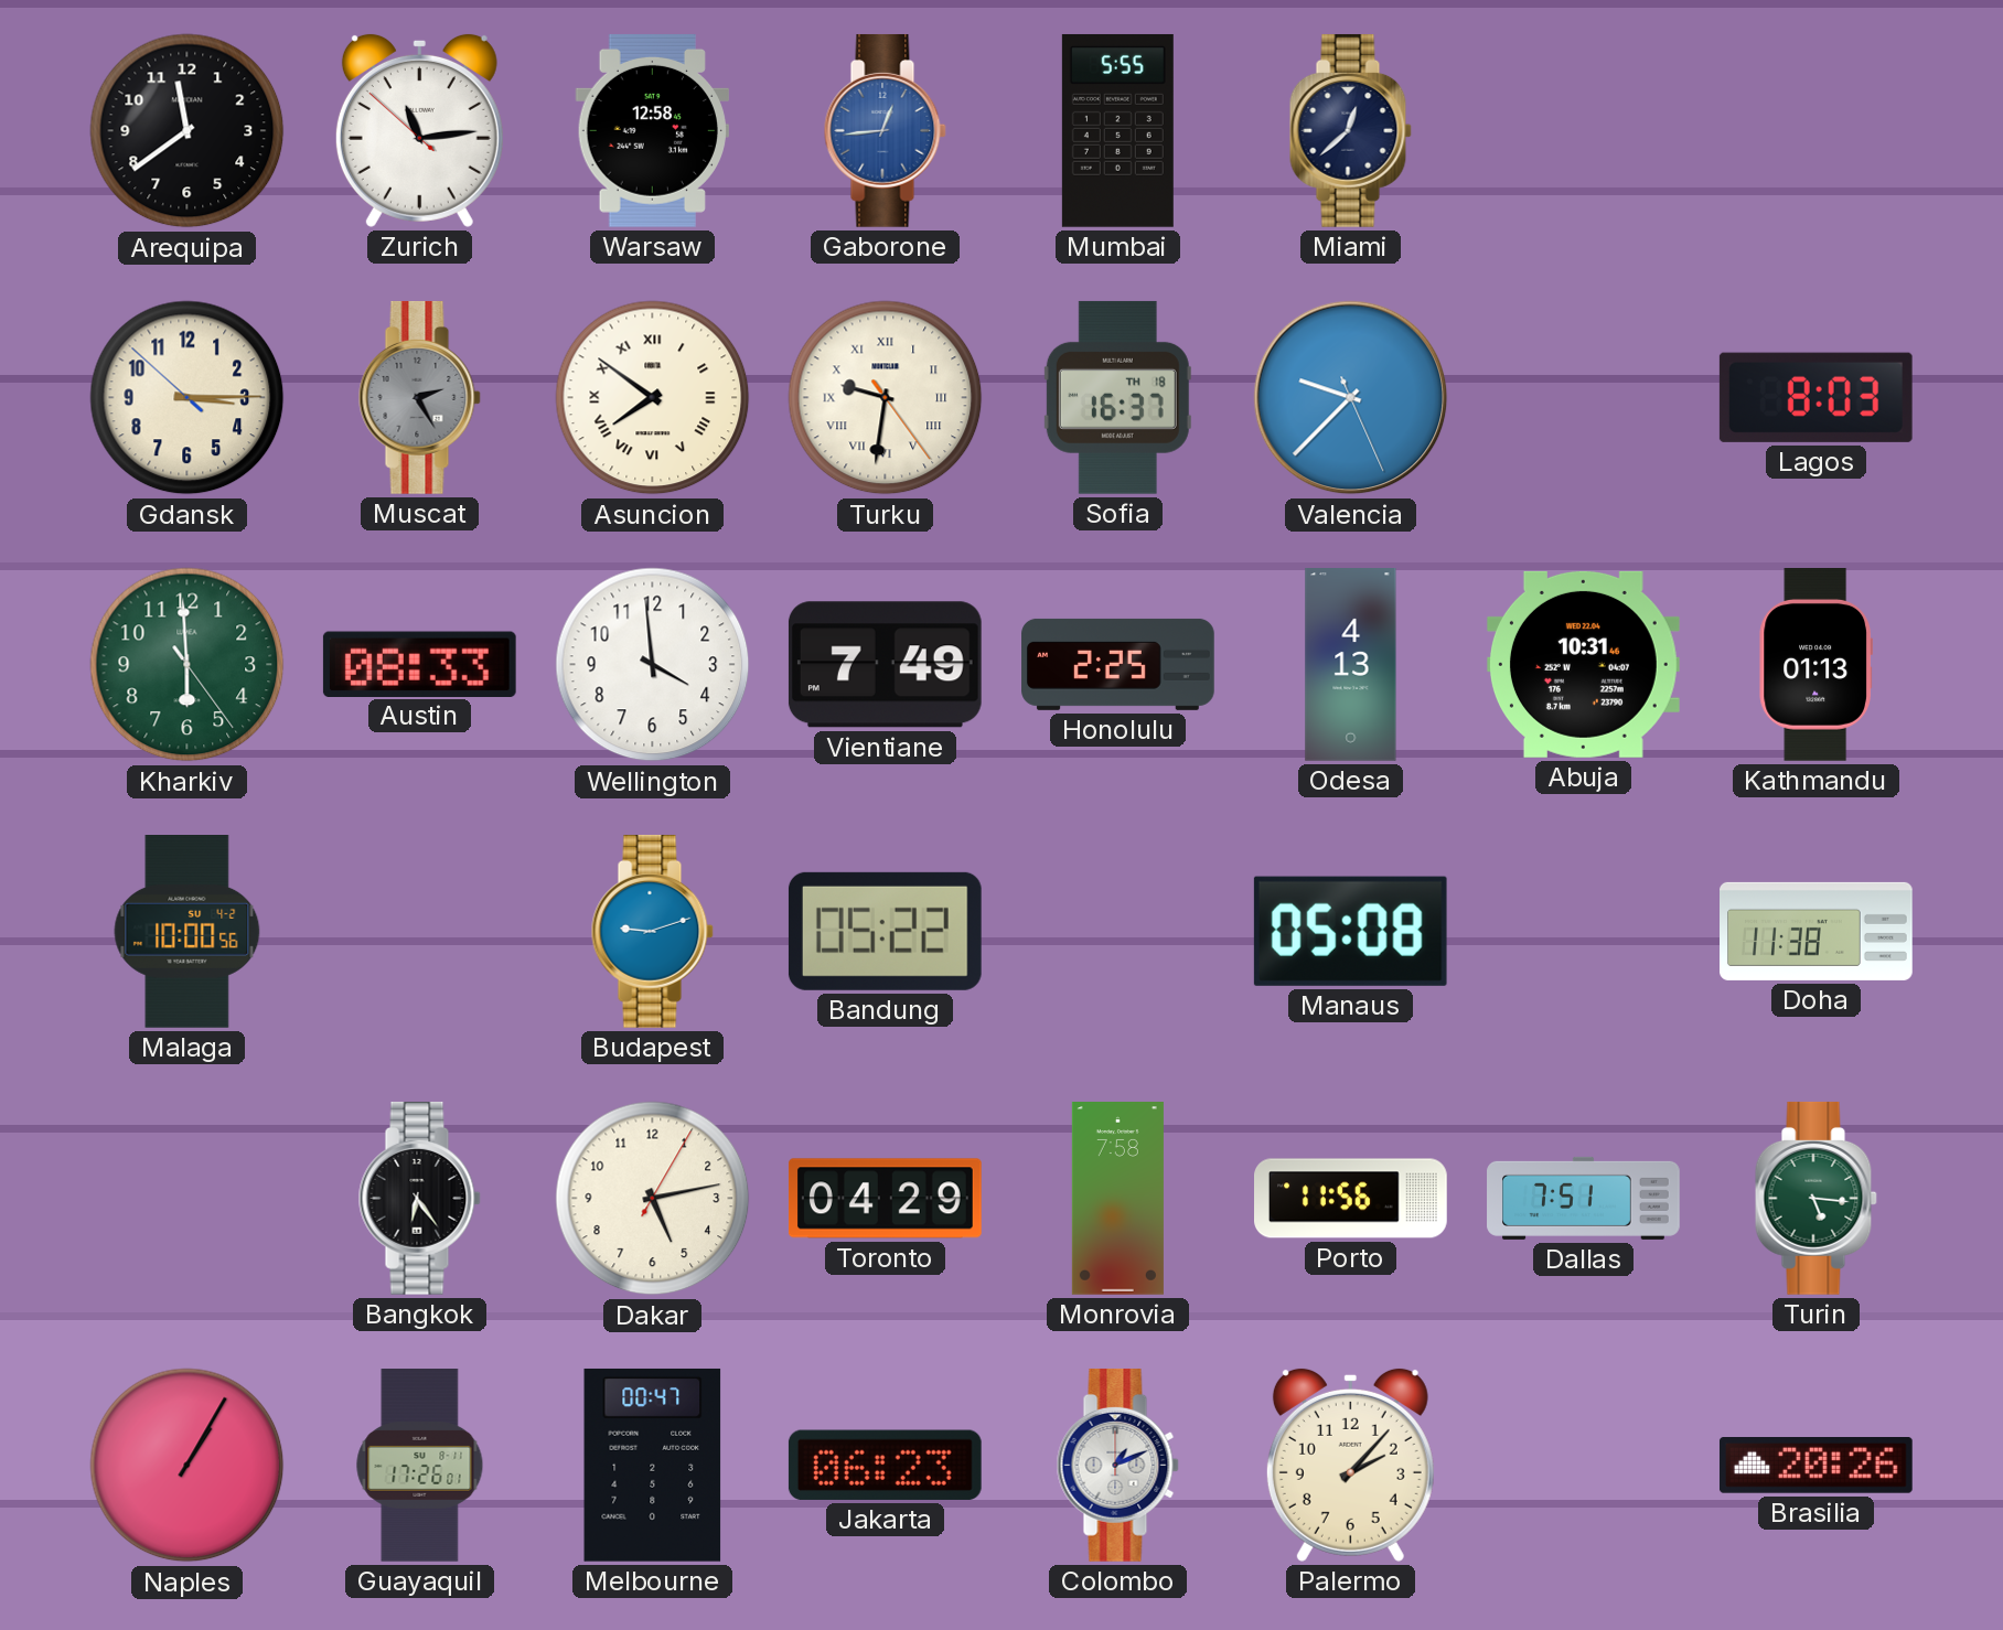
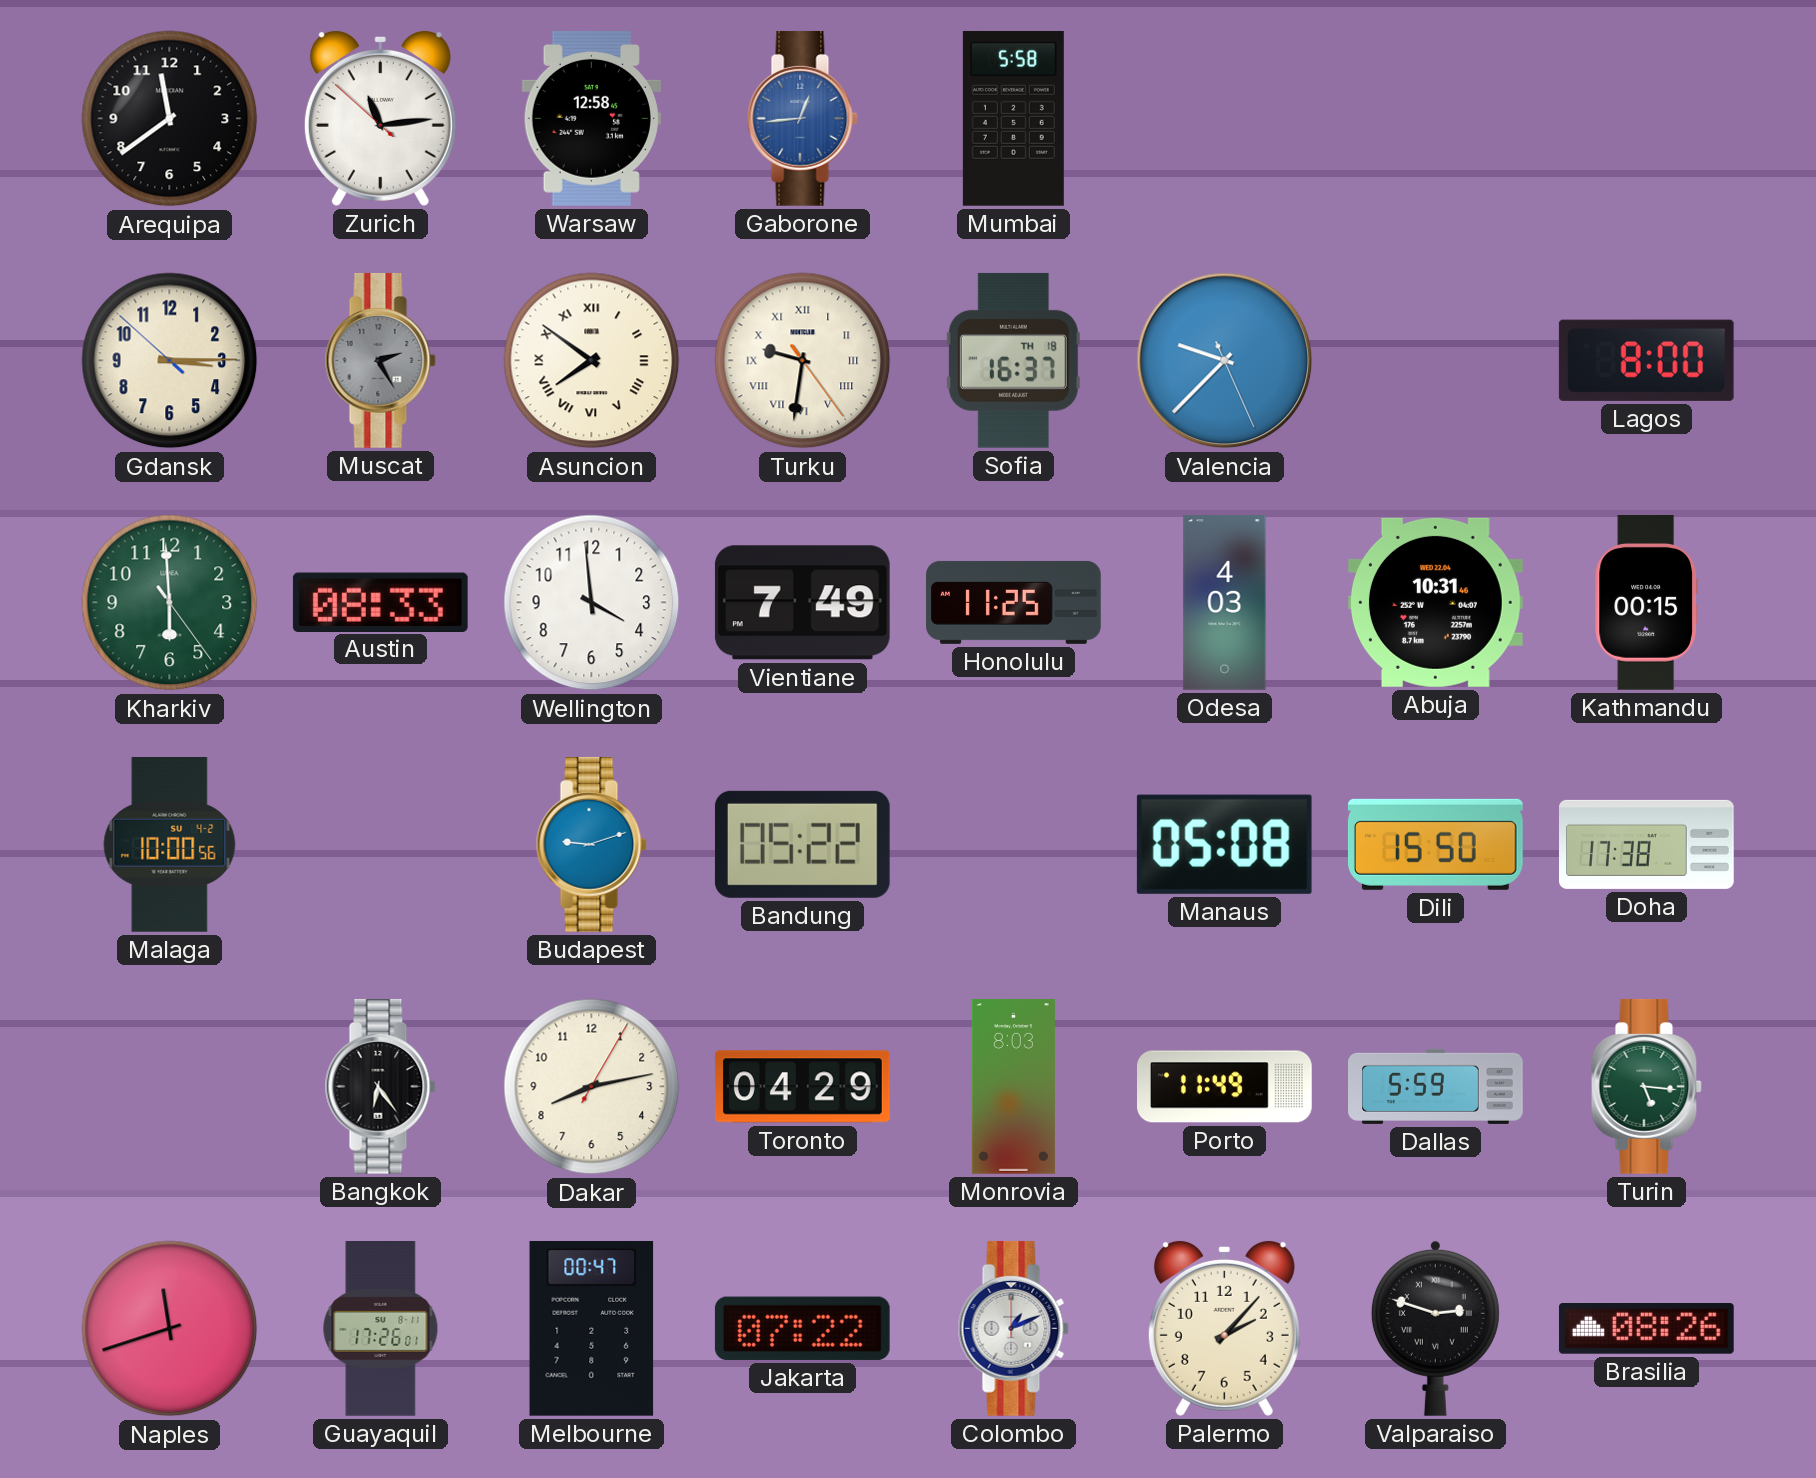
Mumbai: 5:55 -> 5:58
Miami: 12:38 -> none
Lagos: 8:03 -> 8:00
Honolulu: 2:25 -> 11:25
Odesa: 4:13 -> 4:03
Kathmandu: 01:13 -> 00:15
Dili: none -> 15:50
Doha: 11:38 -> 17:38
Dakar: 5:13 -> 8:13
Monrovia: 7:58 -> 8:03
Porto: 11:56 -> 11:49
Dallas: 7:51 -> 5:59
Naples: 1:05 -> 11:42
Jakarta: 06:23 -> 07:22
Valparaiso: none -> 2:48
Brasilia: 20:26 -> 08:26
